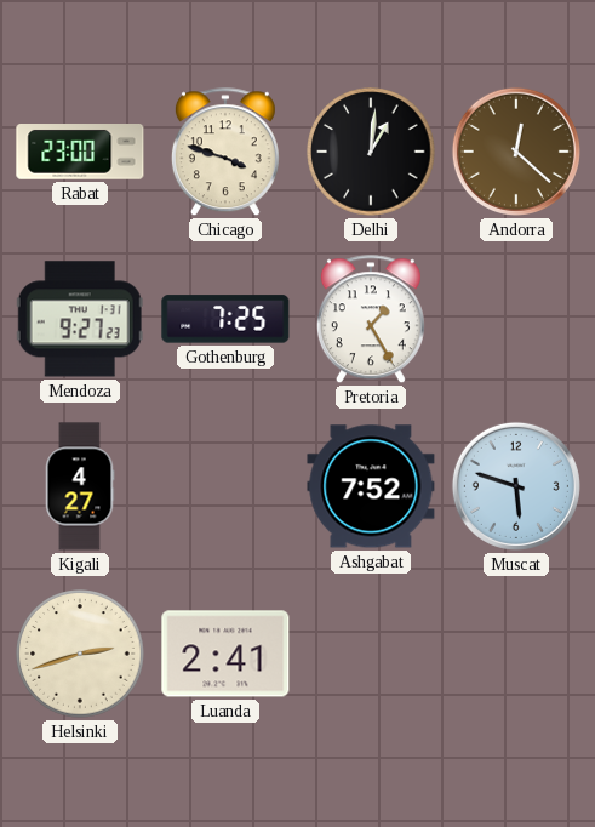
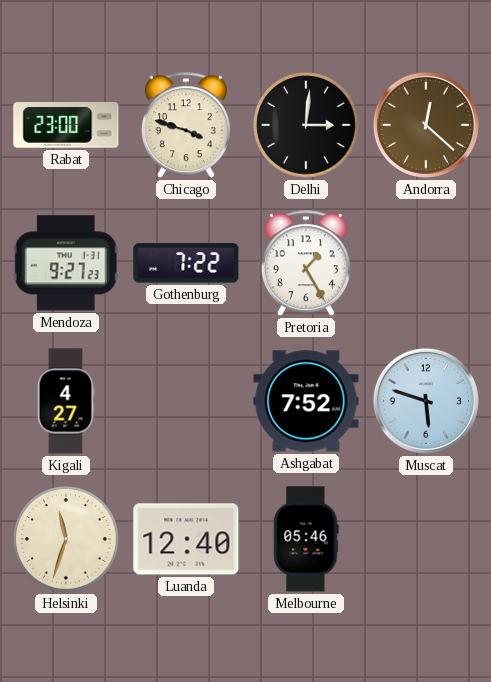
Delhi: 1:01 -> 3:01
Gothenburg: 7:25 -> 7:22
Helsinki: 2:42 -> 11:33
Luanda: 2:41 -> 12:40
Melbourne: none -> 05:46
